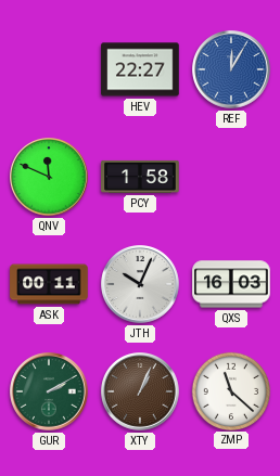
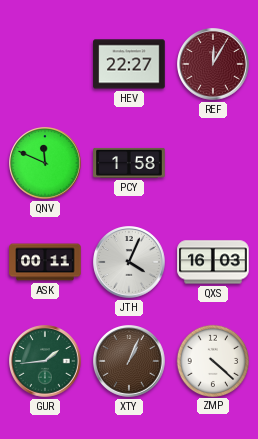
REF dial: blue -> burgundy
JTH: 10:04 -> 4:04
GUR: 2:10 -> 1:44
ZMP: 11:22 -> 4:22
